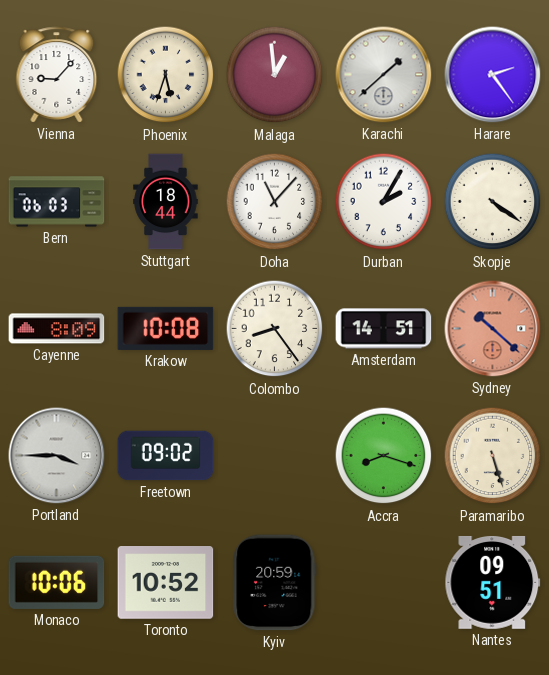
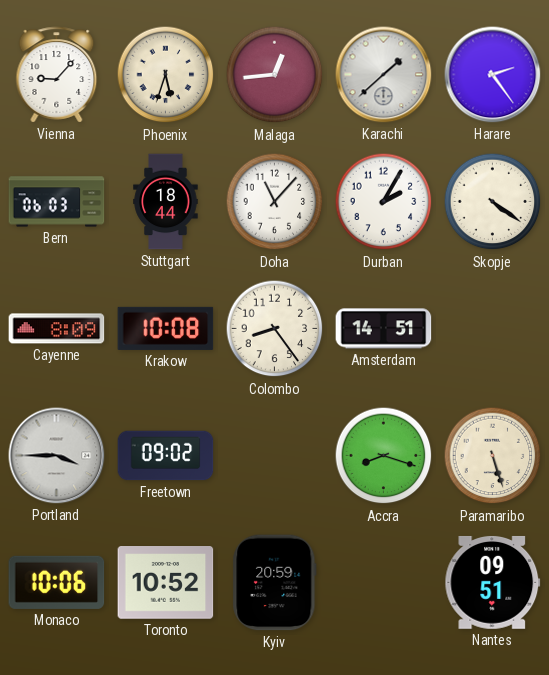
Malaga: 12:59 -> 12:44
Sydney: 10:22 -> none
